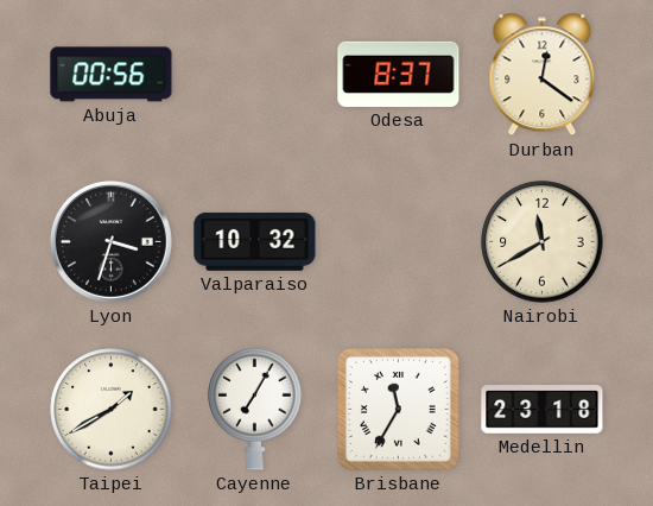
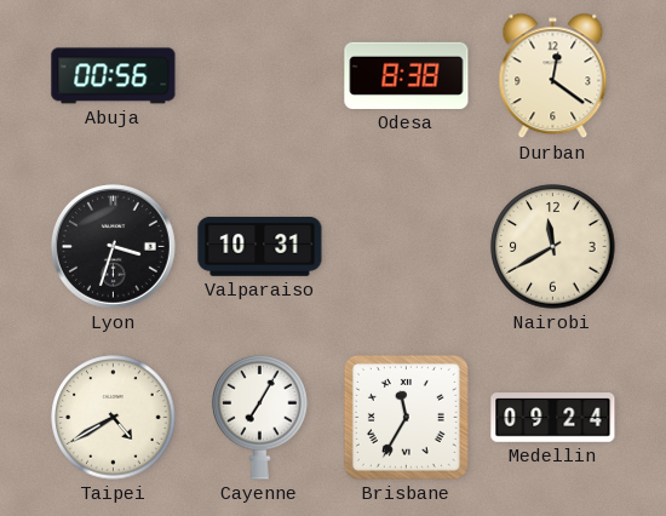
Odesa: 8:37 -> 8:38
Valparaiso: 10:32 -> 10:31
Taipei: 1:40 -> 4:40
Medellin: 23:18 -> 09:24
